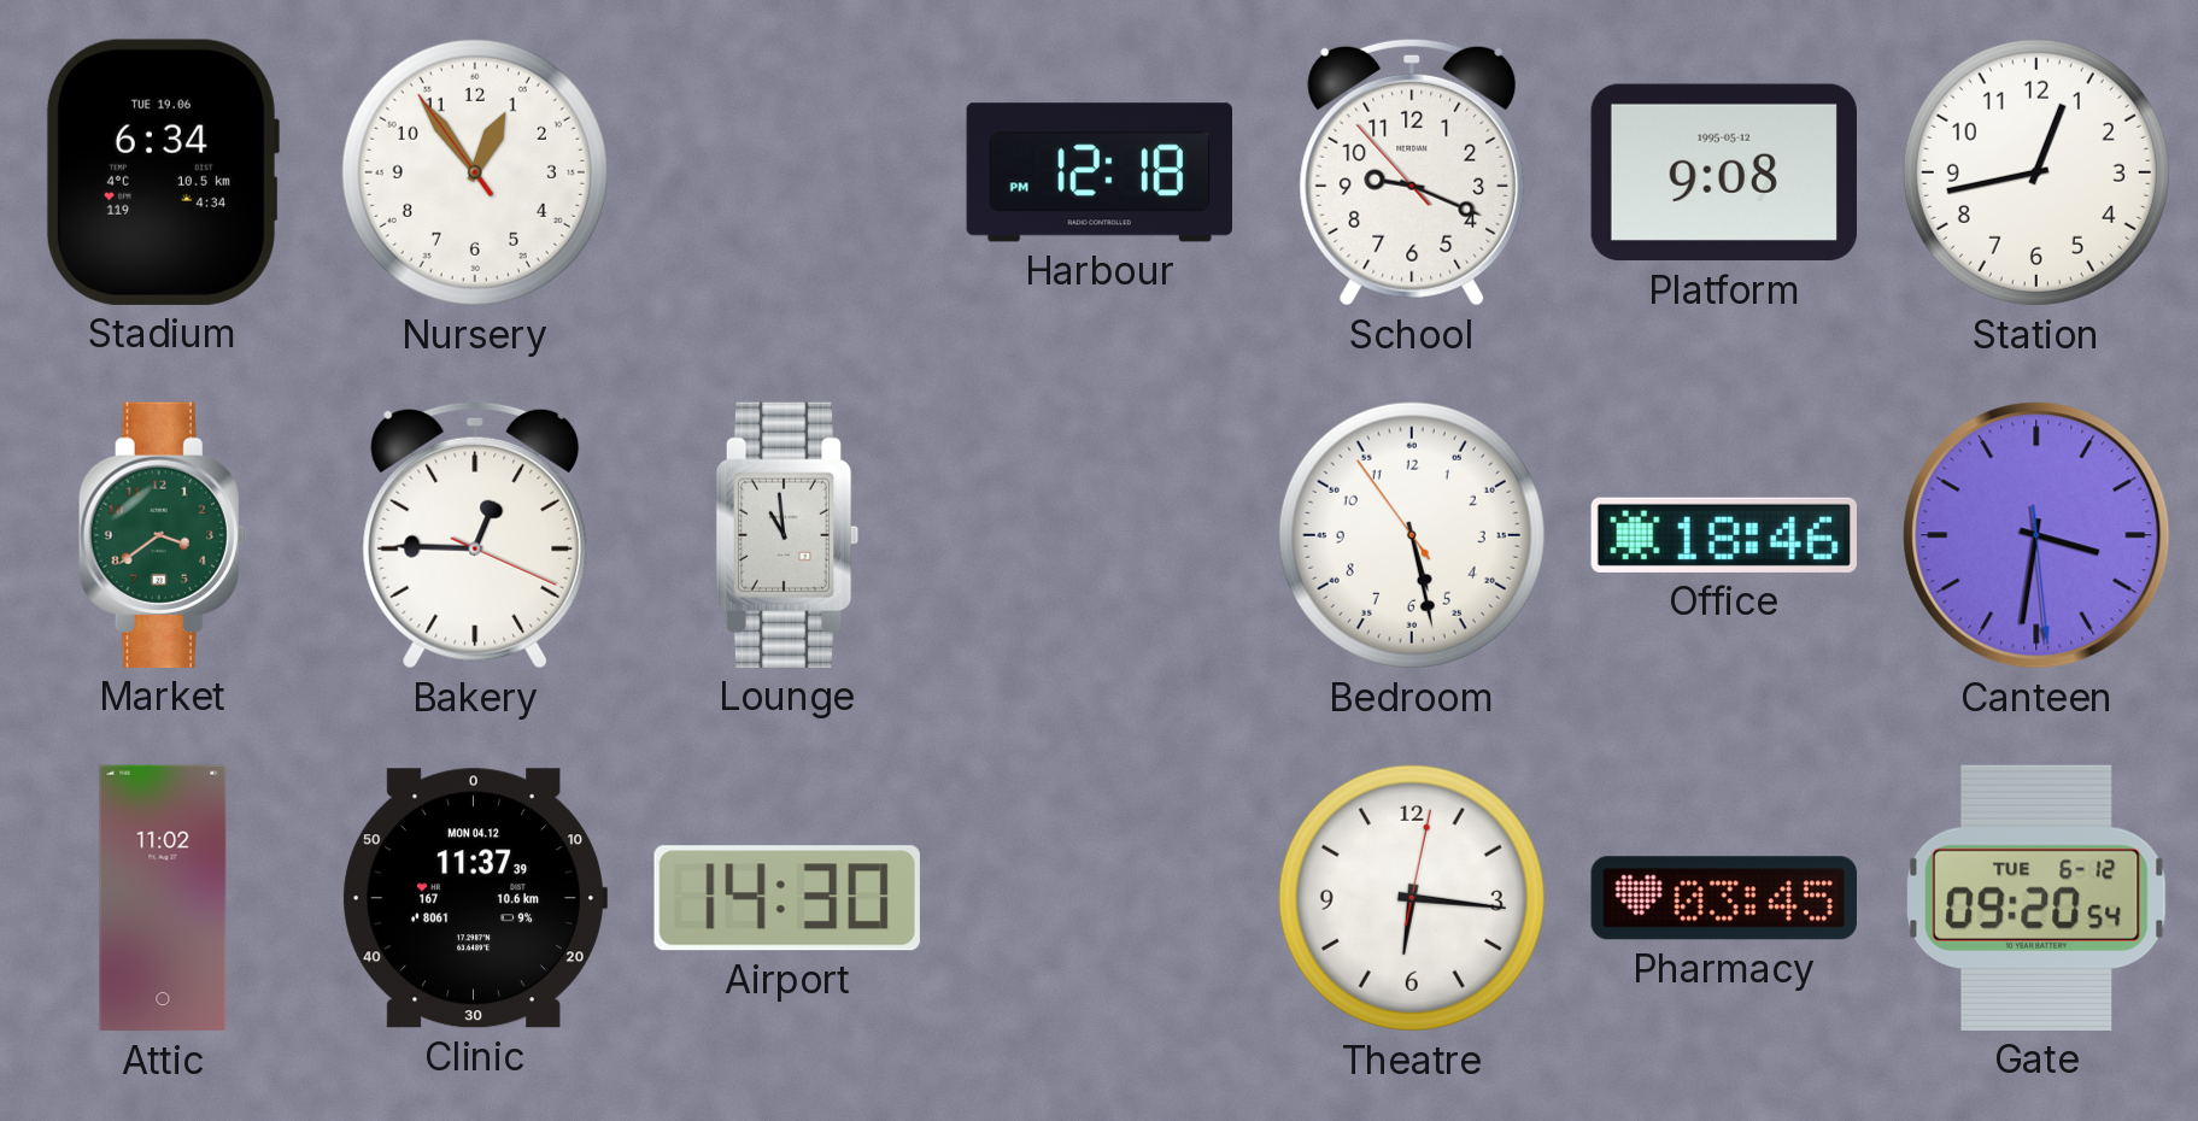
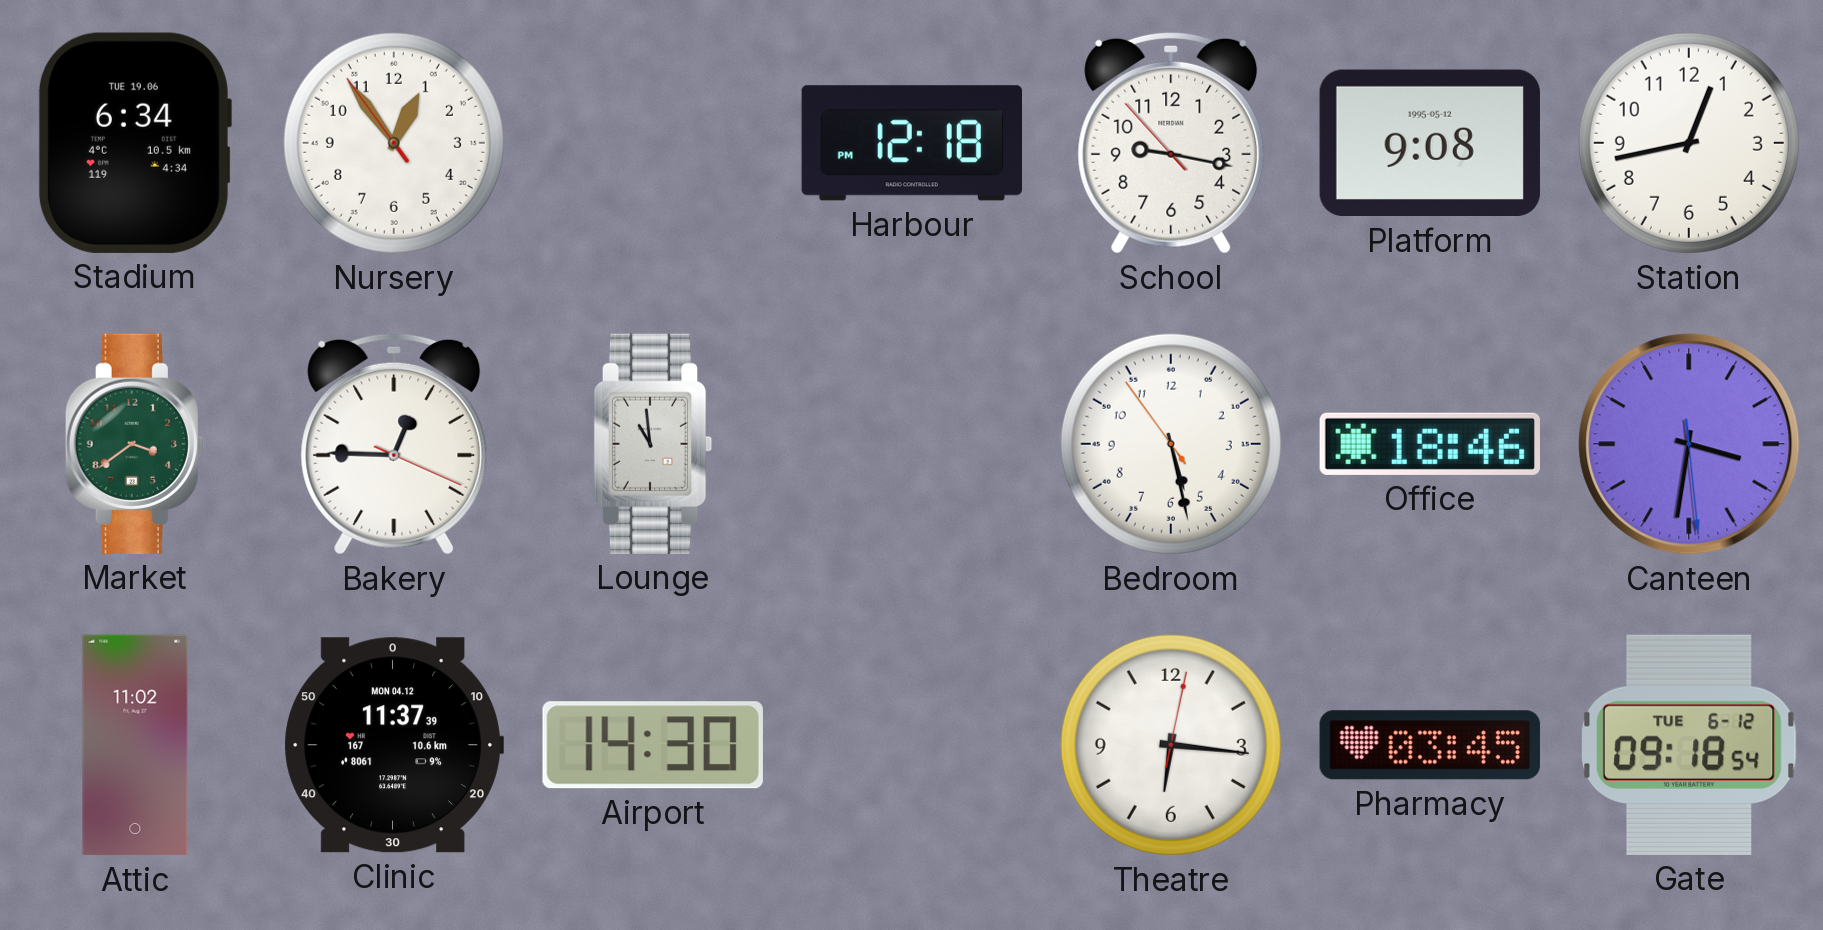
School: 9:18 -> 9:16
Gate: 09:20 -> 09:18
